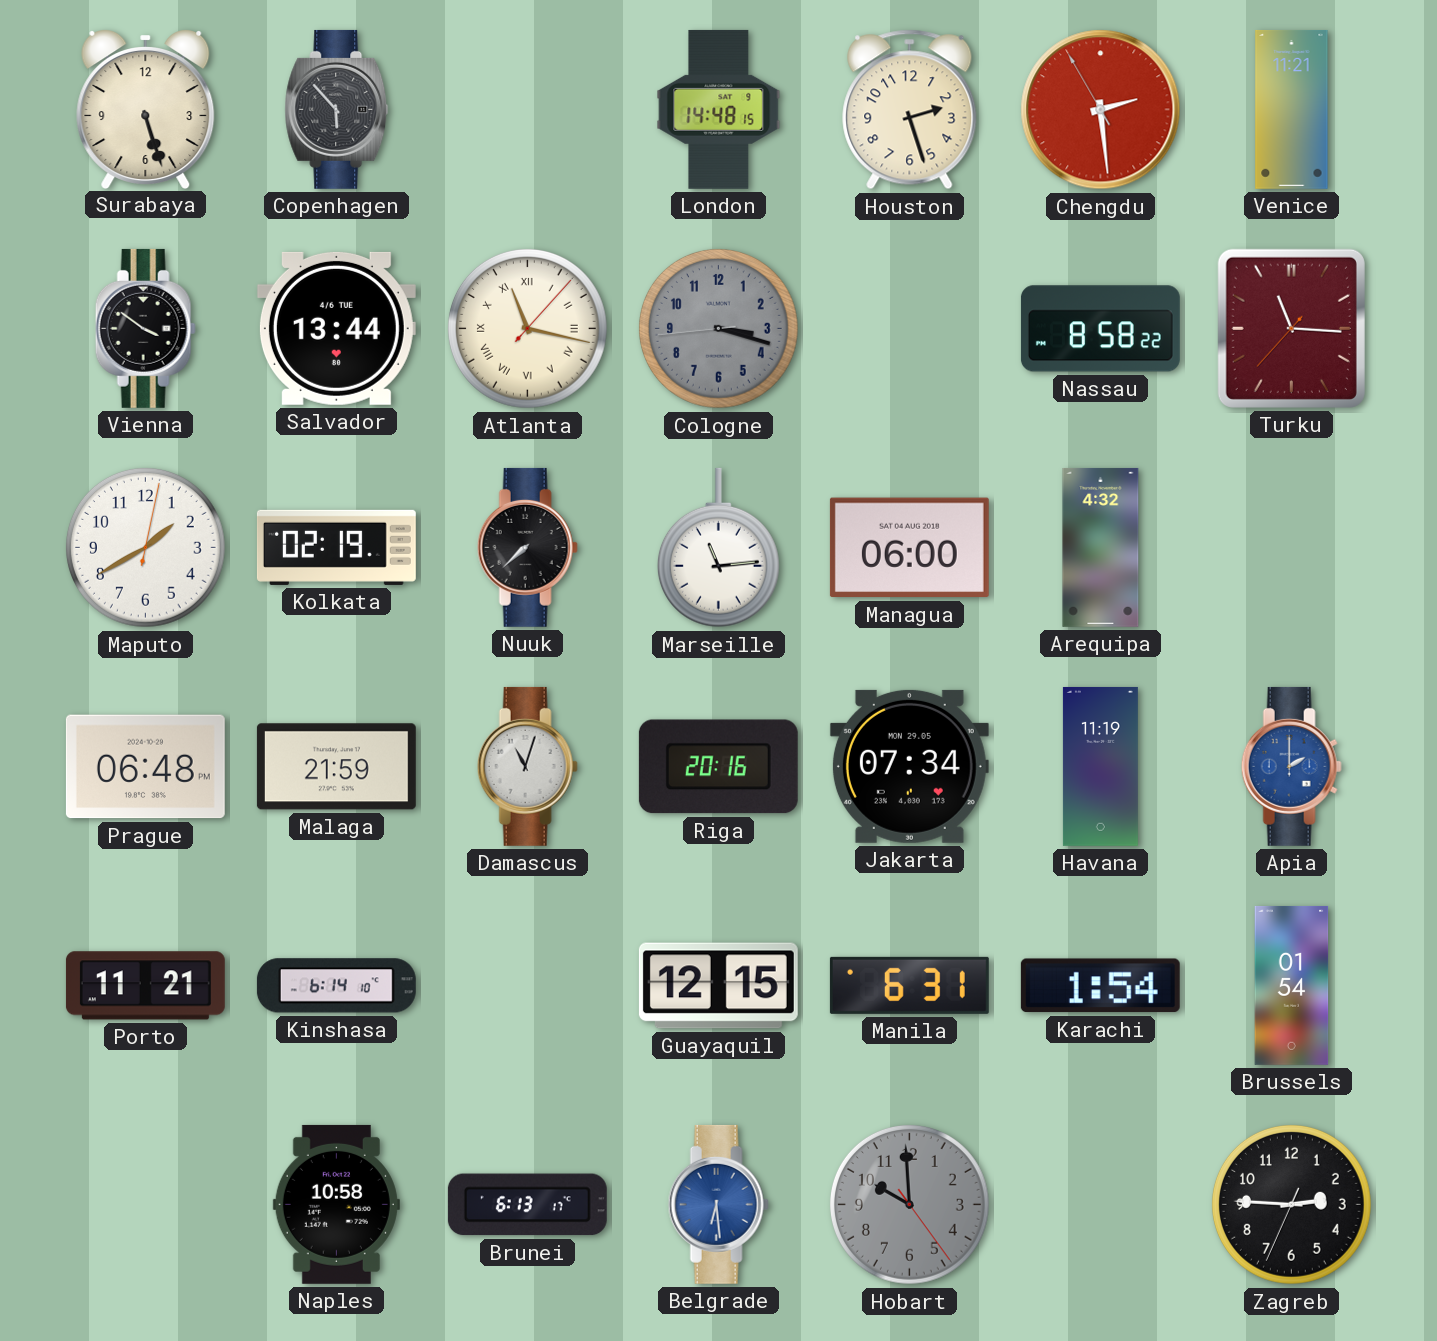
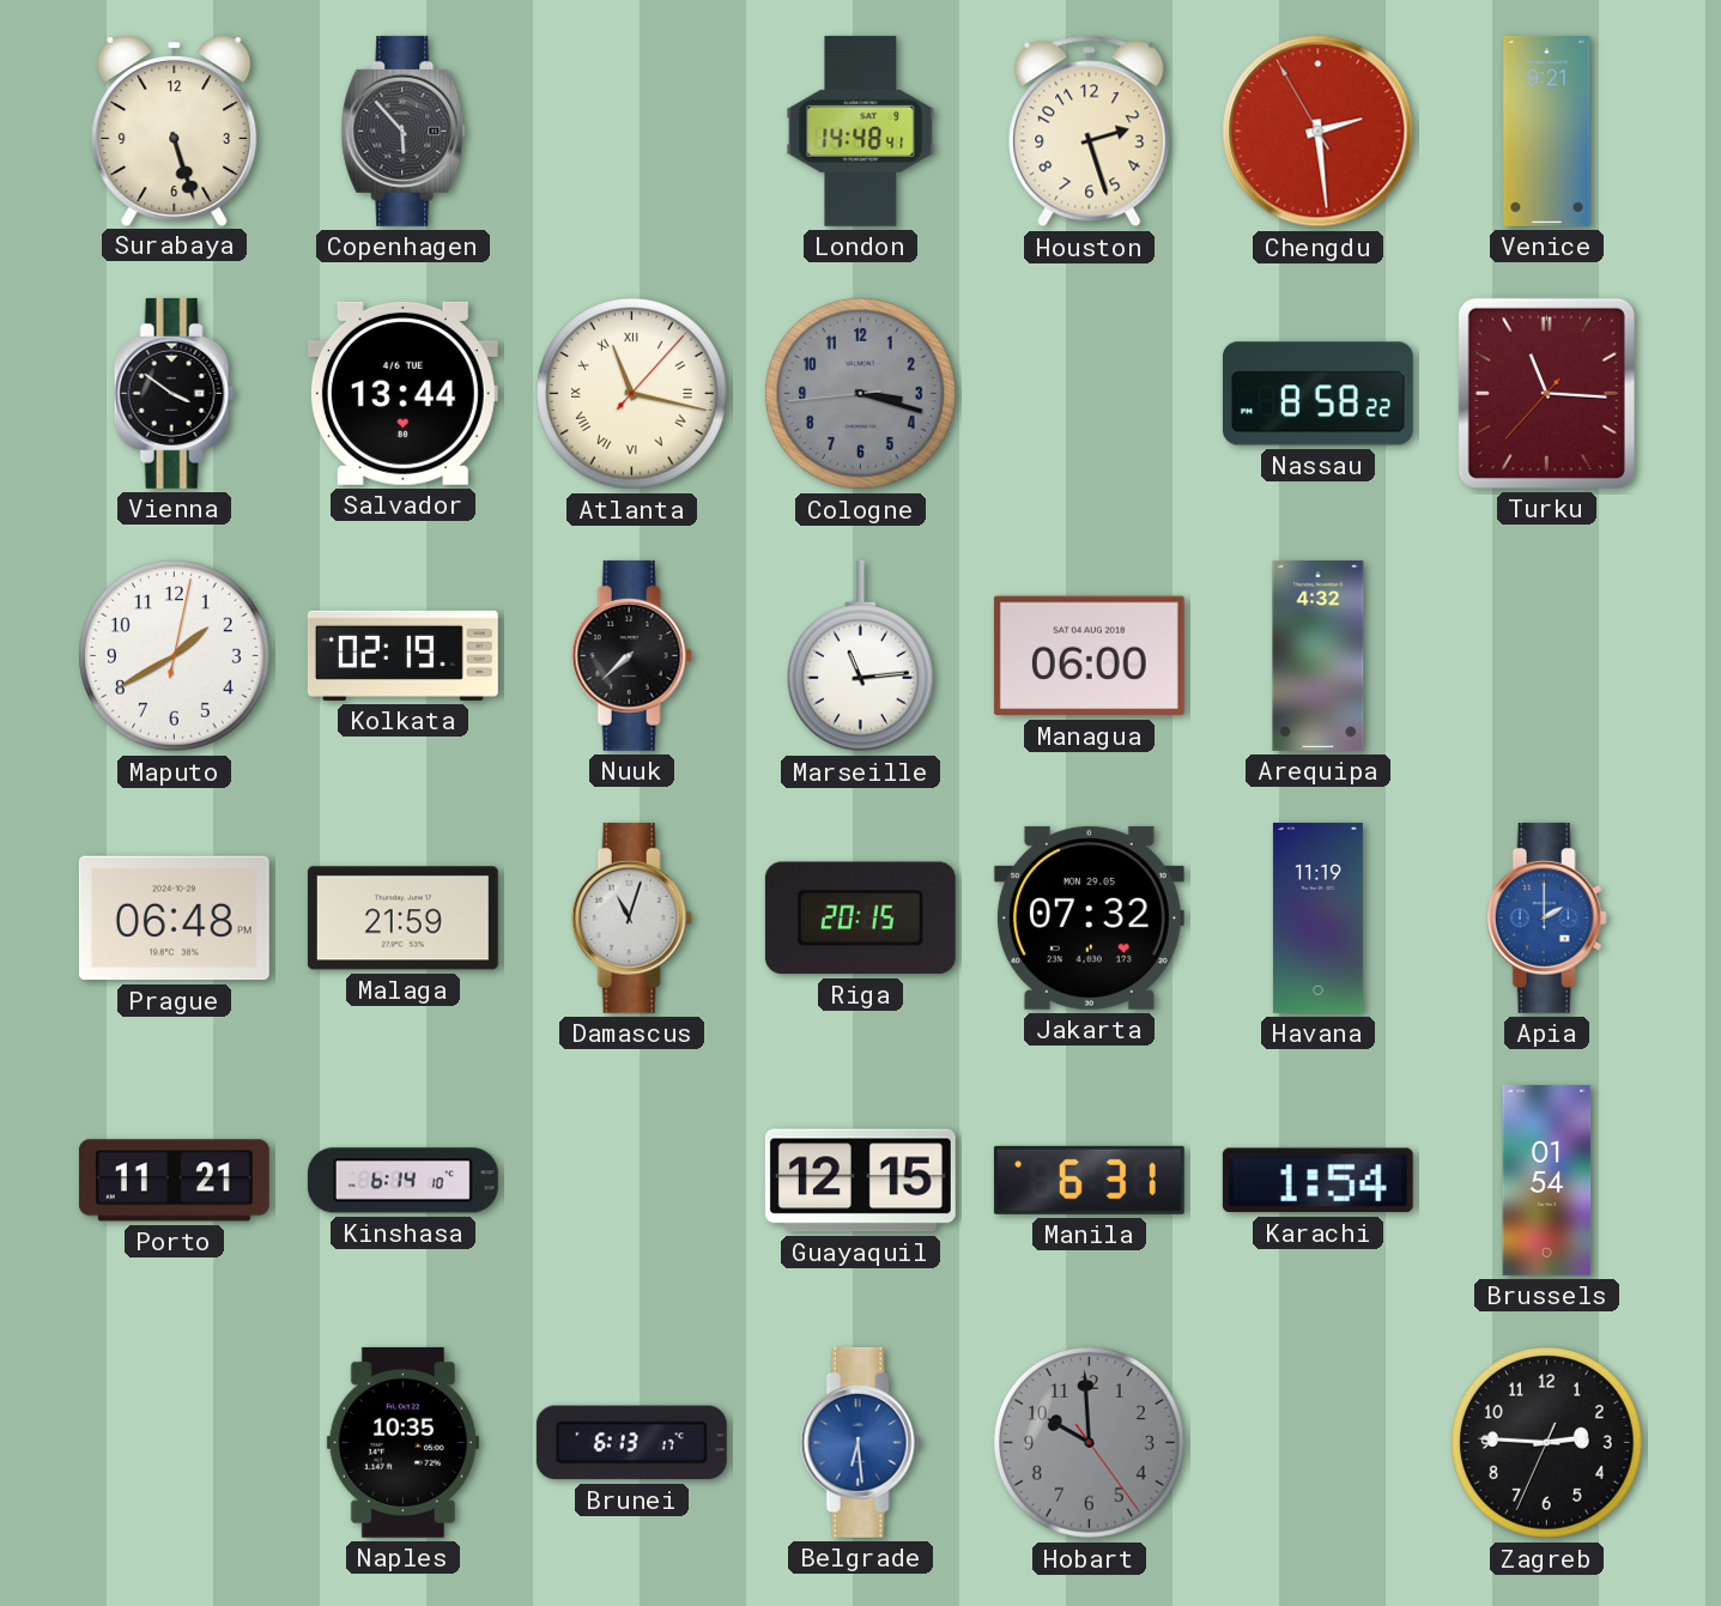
London: 14:48:15 -> 14:48:41
Venice: 11:21 -> 9:21
Riga: 20:16 -> 20:15
Jakarta: 07:34 -> 07:32
Naples: 10:58 -> 10:35
